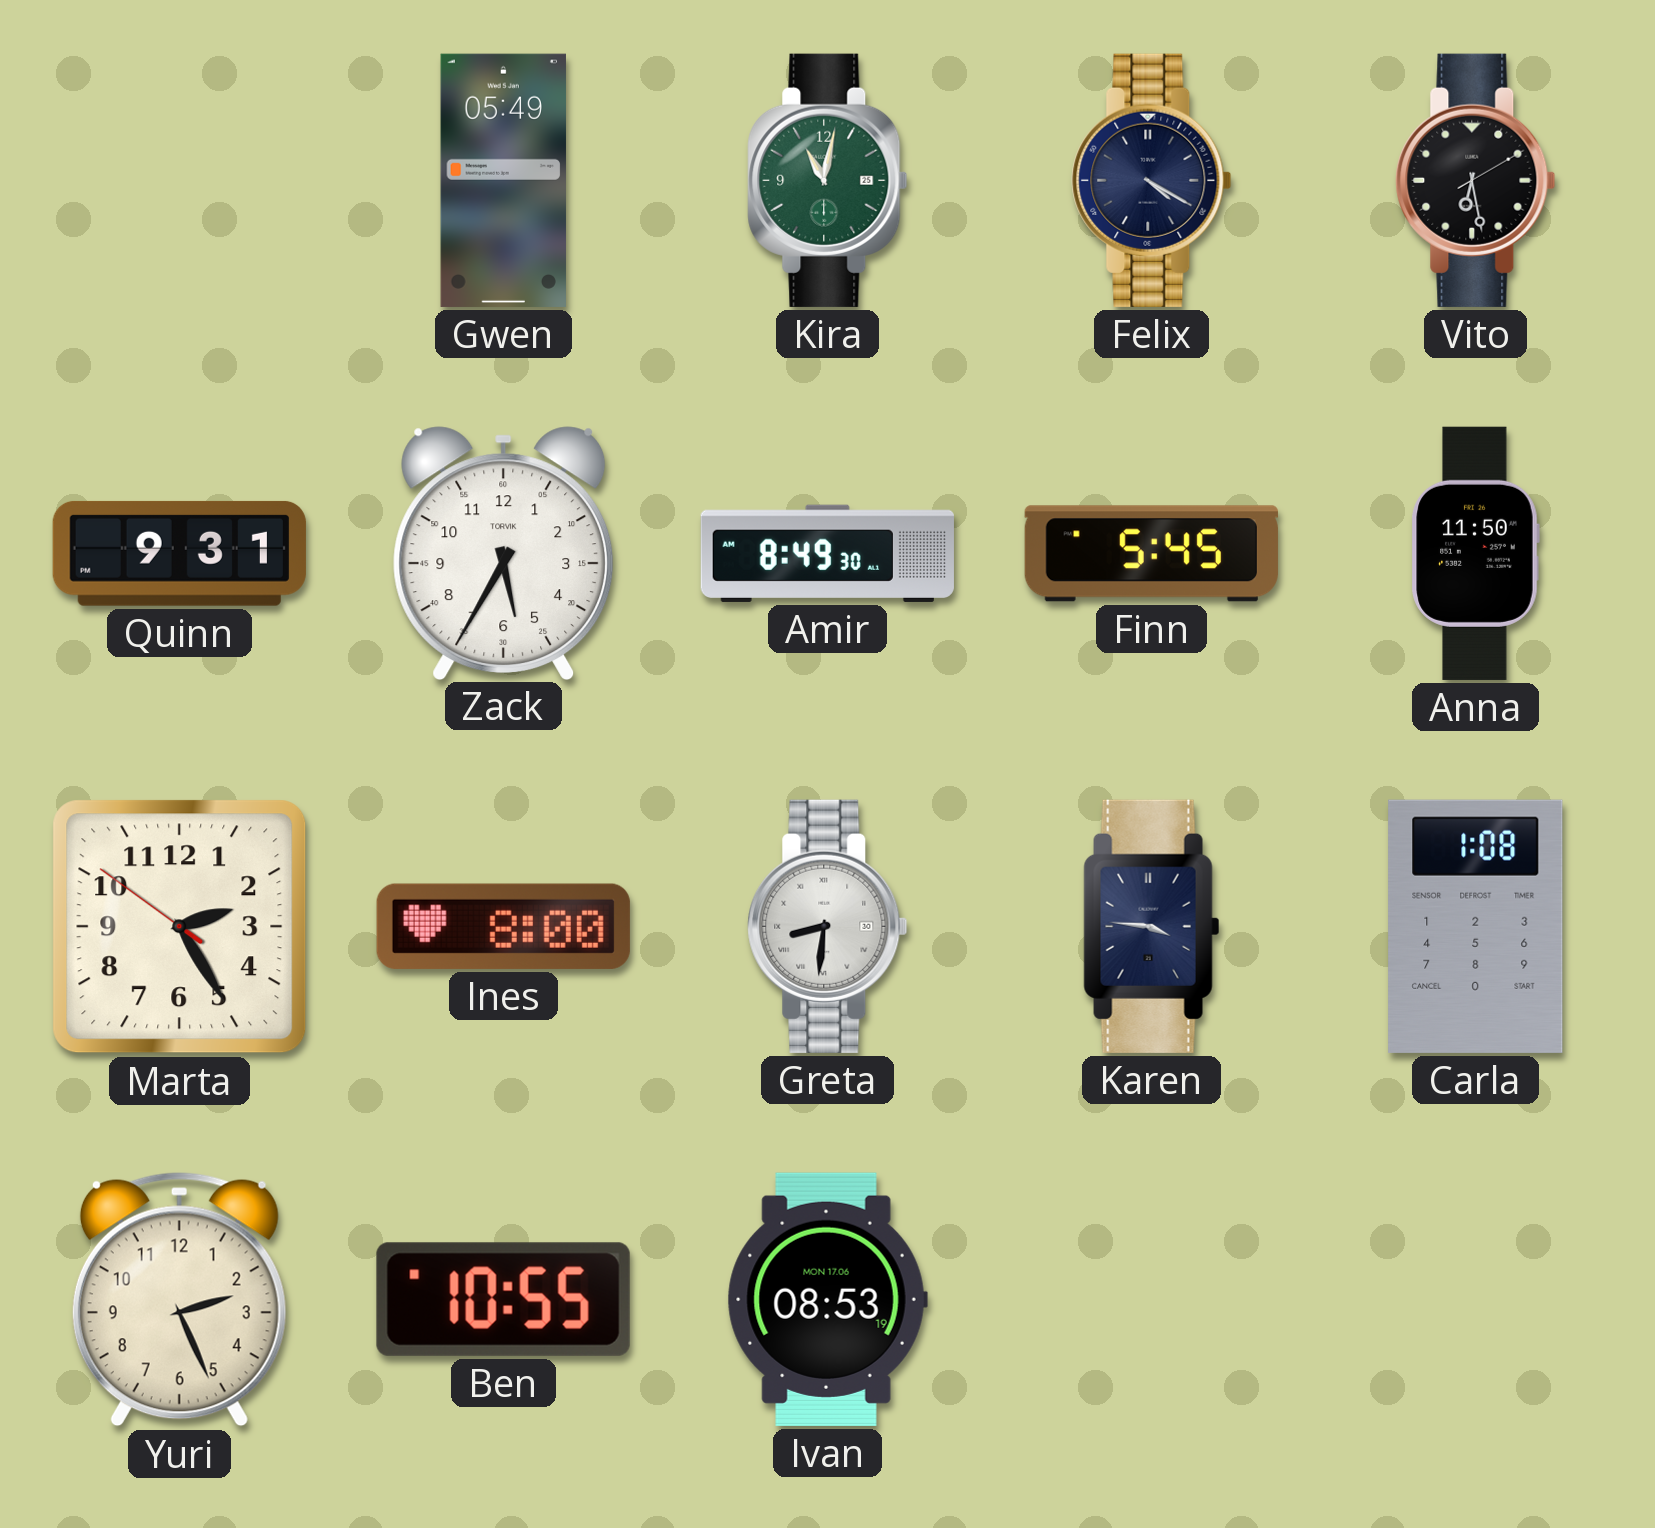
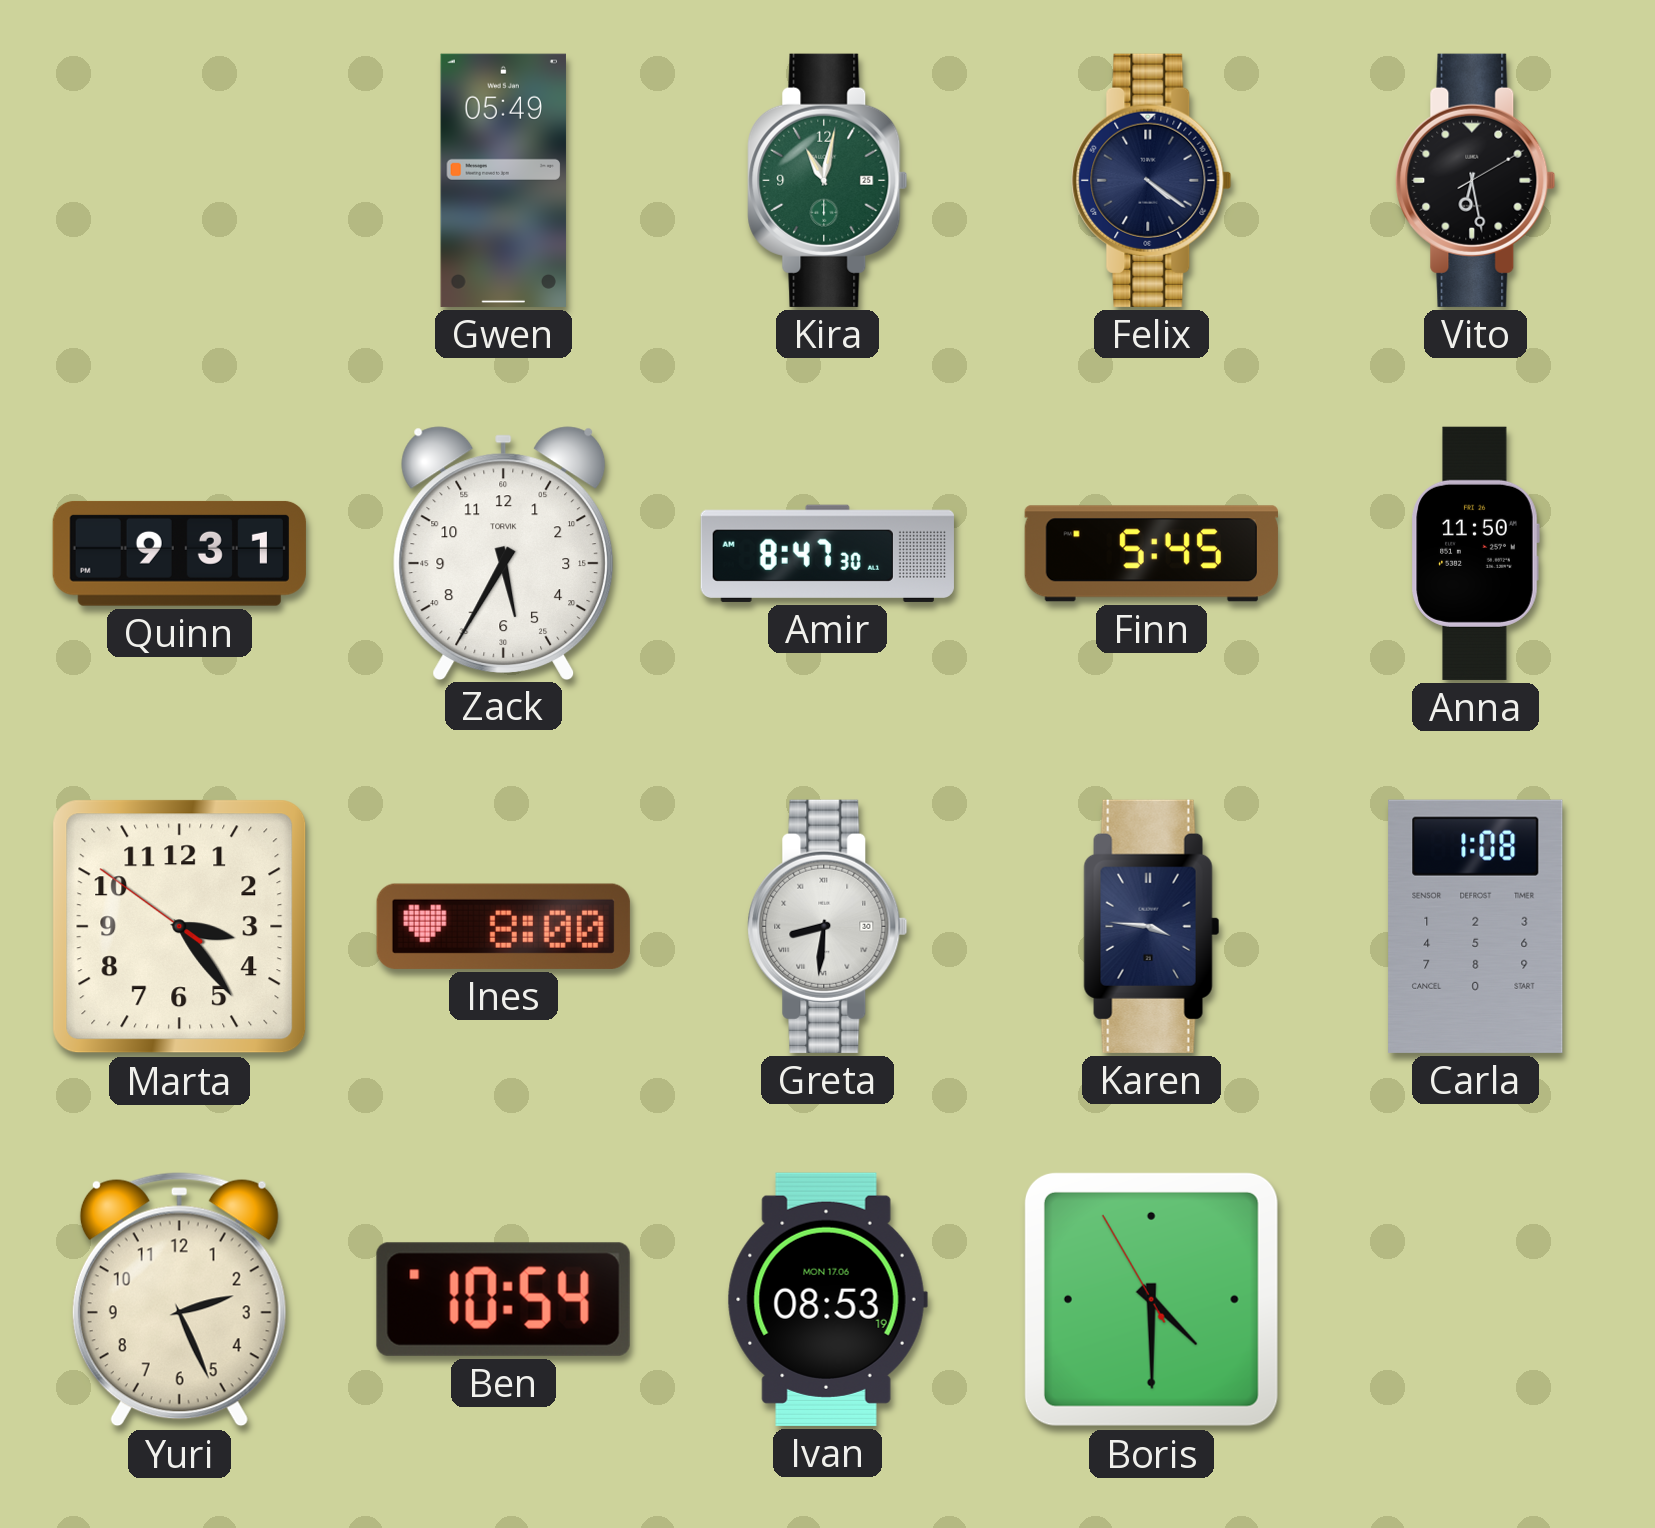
Felix: 4:20 -> 4:21
Amir: 8:49 -> 8:47
Marta: 2:24 -> 3:23
Ben: 10:55 -> 10:54
Boris: none -> 4:29
